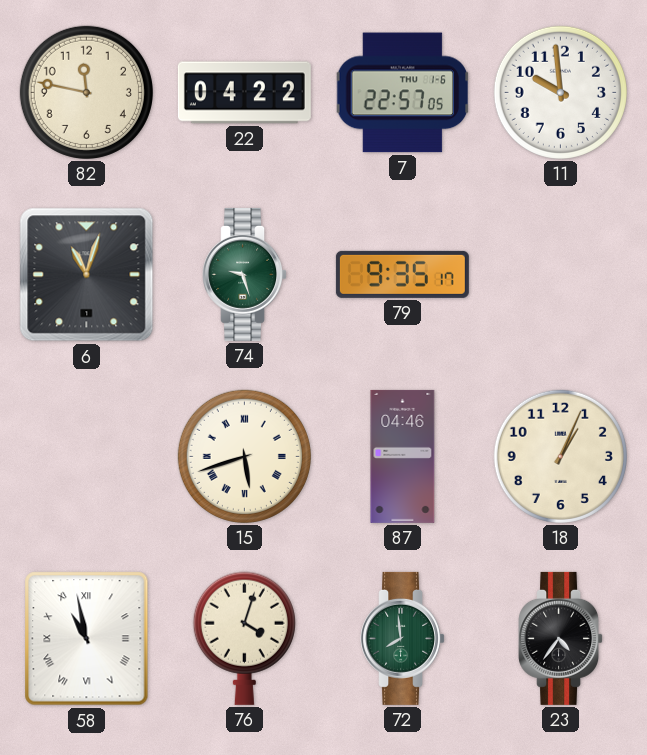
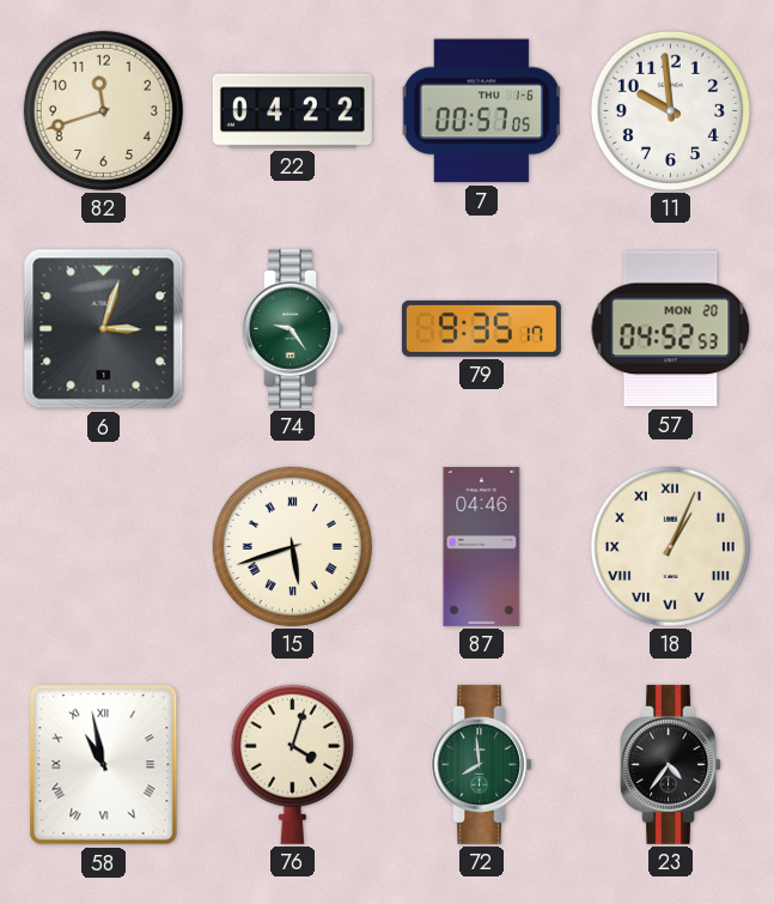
82: 11:47 -> 11:42
7: 22:57 -> 00:57
6: 11:03 -> 3:03
74: 9:27 -> 9:24
57: none -> 04:52
18 numerals: Arabic -> Roman
